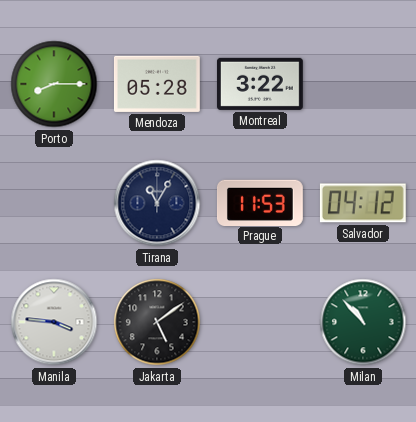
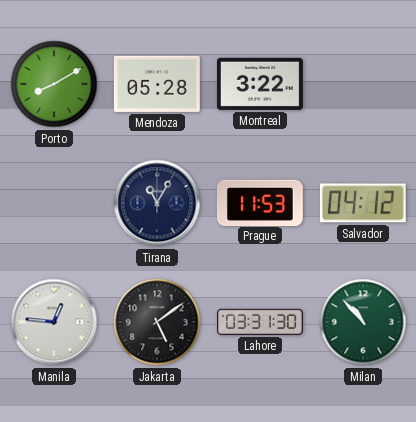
Porto: 8:15 -> 8:10
Manila: 3:46 -> 12:46
Lahore: none -> 03:31
